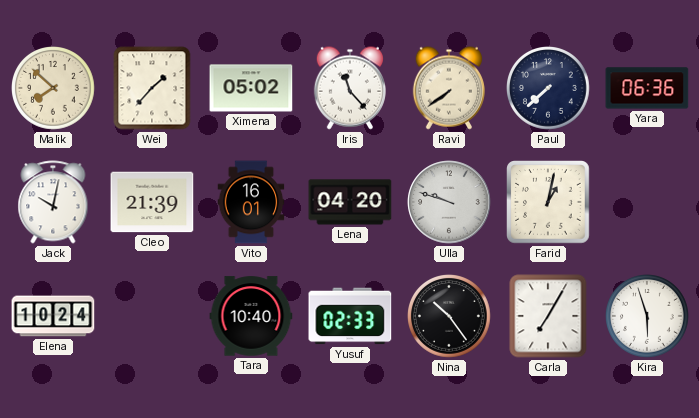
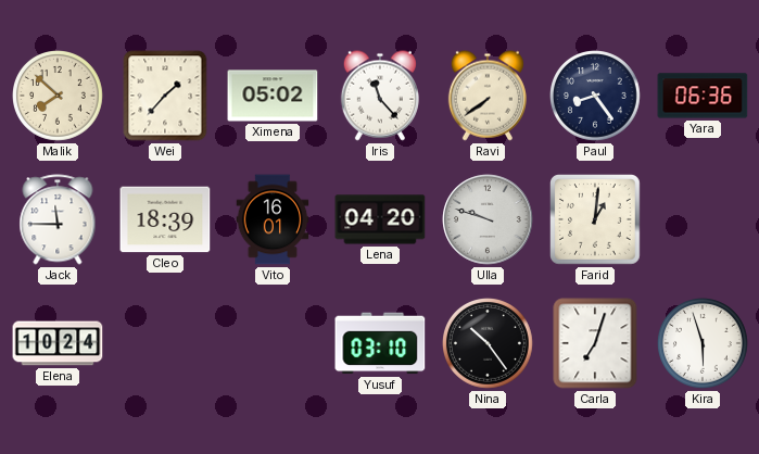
Paul: 7:38 -> 8:24
Jack: 10:02 -> 11:45
Cleo: 21:39 -> 18:39
Farid: 1:02 -> 1:01
Tara: 10:40 -> none
Yusuf: 02:33 -> 03:10
Carla: 7:05 -> 7:03
